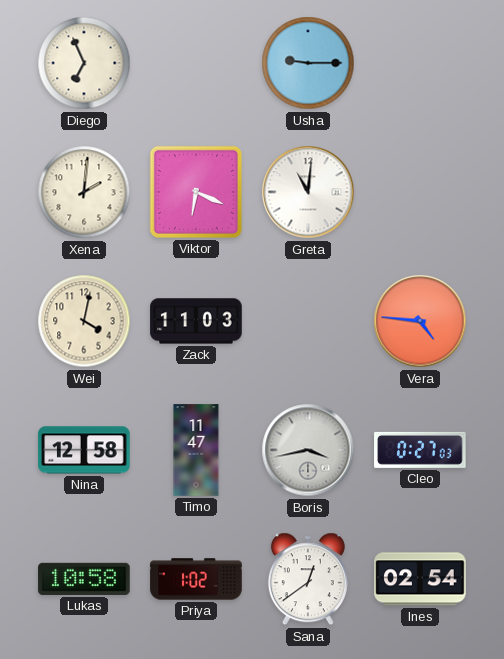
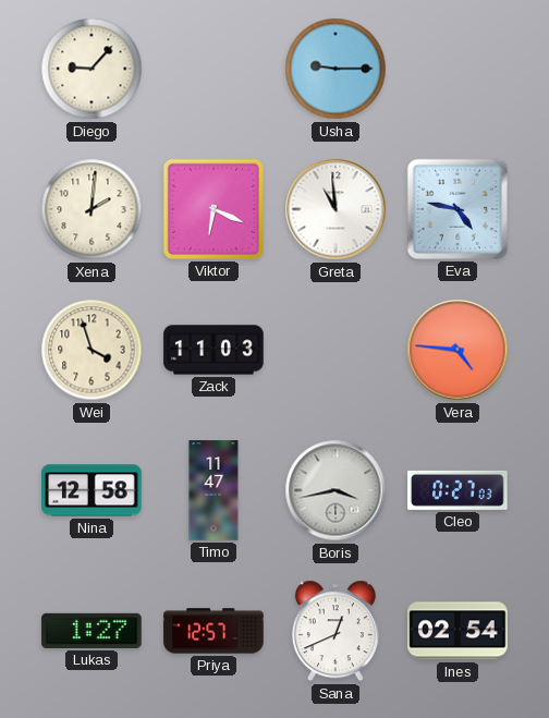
Diego: 6:56 -> 9:07
Greta: 11:01 -> 10:59
Eva: none -> 4:47
Wei: 4:02 -> 3:57
Lukas: 10:58 -> 1:27
Priya: 1:02 -> 12:57
Sana: 12:39 -> 12:41
